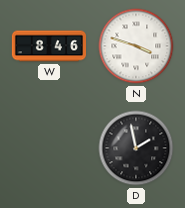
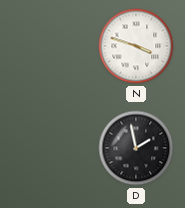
W: 8:46 -> none
